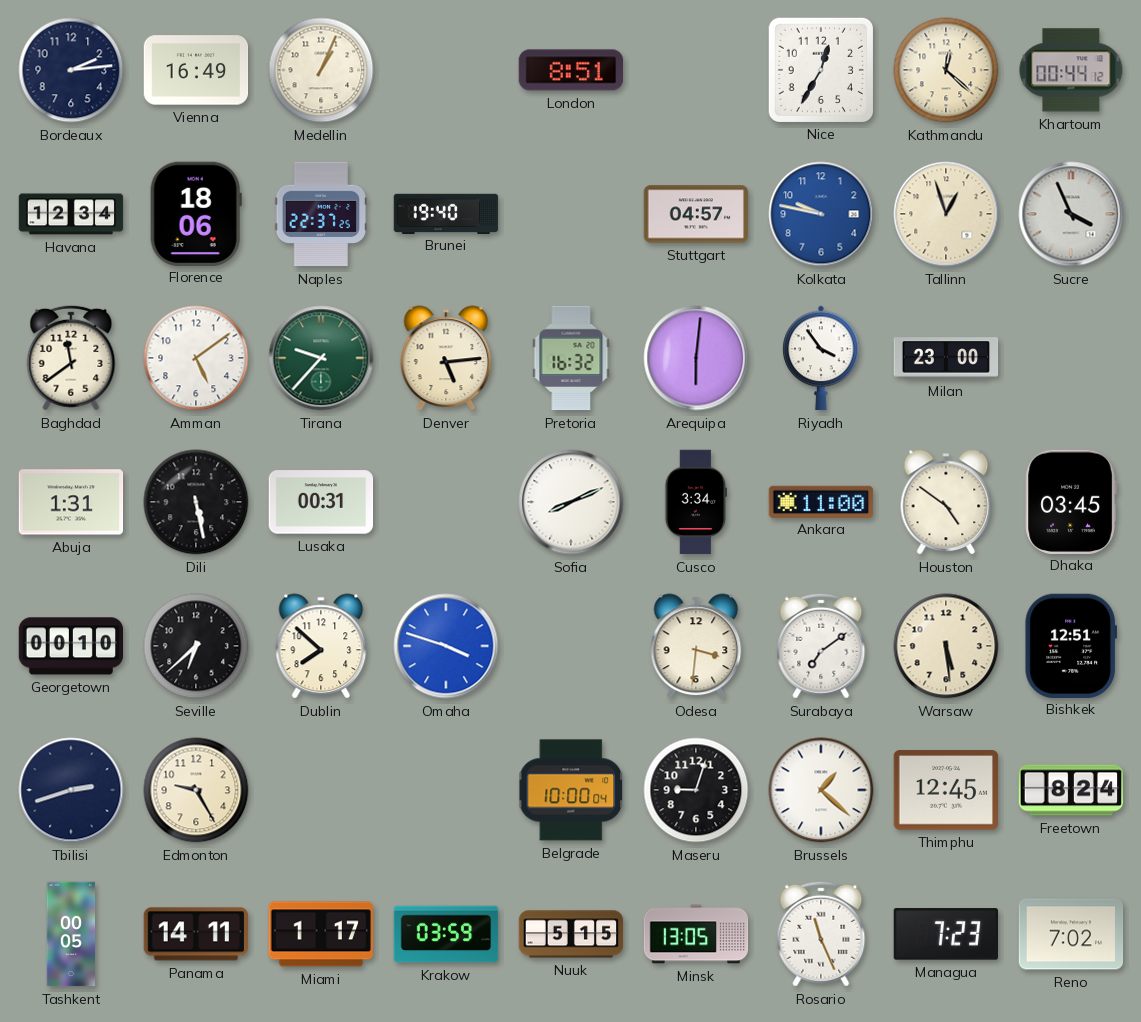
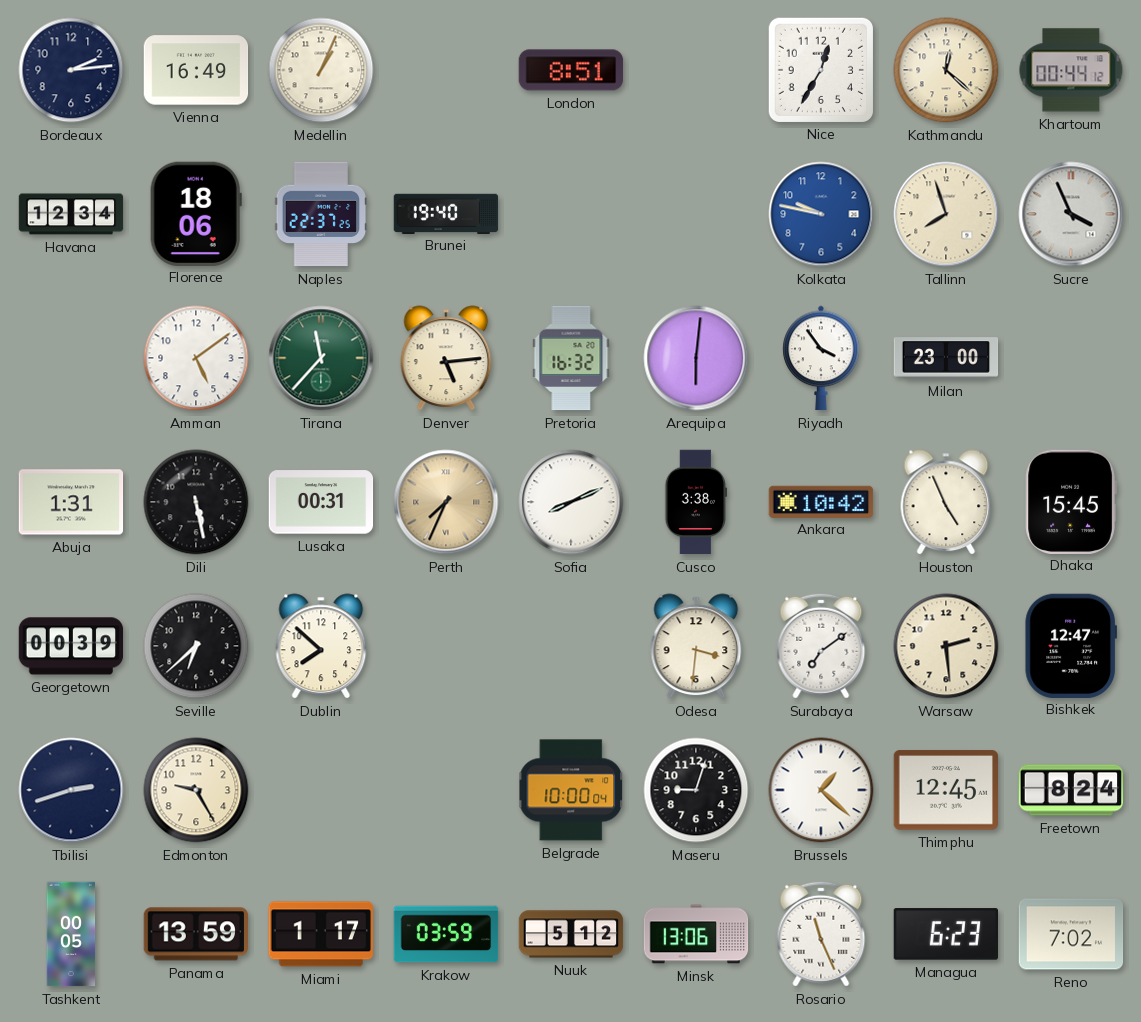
Stuttgart: 04:57 -> none
Tallinn: 12:57 -> 7:57
Baghdad: 11:39 -> none
Tirana: 9:37 -> 11:37
Perth: none -> 7:34
Cusco: 3:34 -> 3:38
Ankara: 11:00 -> 10:42
Houston: 4:51 -> 4:56
Dhaka: 03:45 -> 15:45
Georgetown: 00:10 -> 00:39
Omaha: 3:48 -> none
Warsaw: 5:29 -> 2:29
Bishkek: 12:51 -> 12:47
Panama: 14:11 -> 13:59
Nuuk: 5:15 -> 5:12
Minsk: 13:05 -> 13:06
Managua: 7:23 -> 6:23
